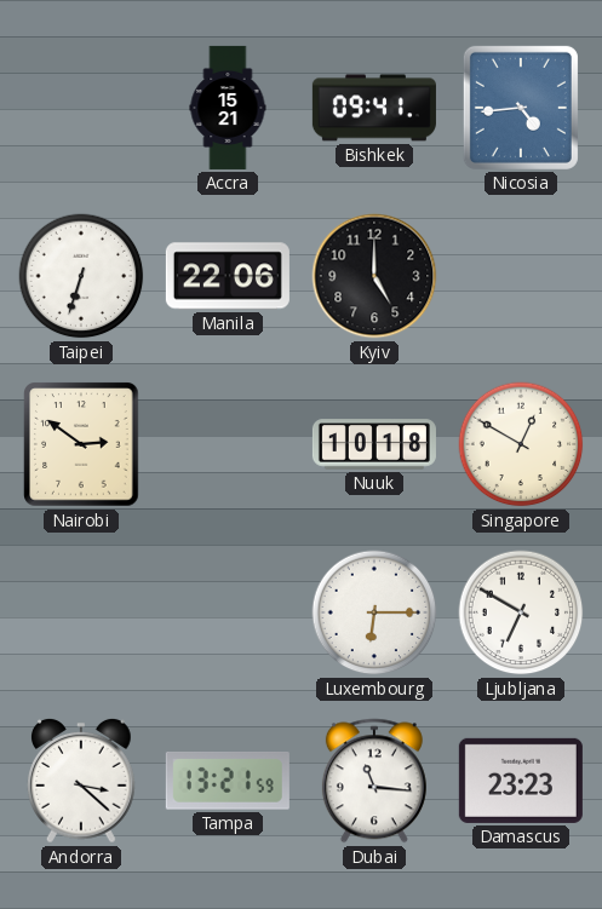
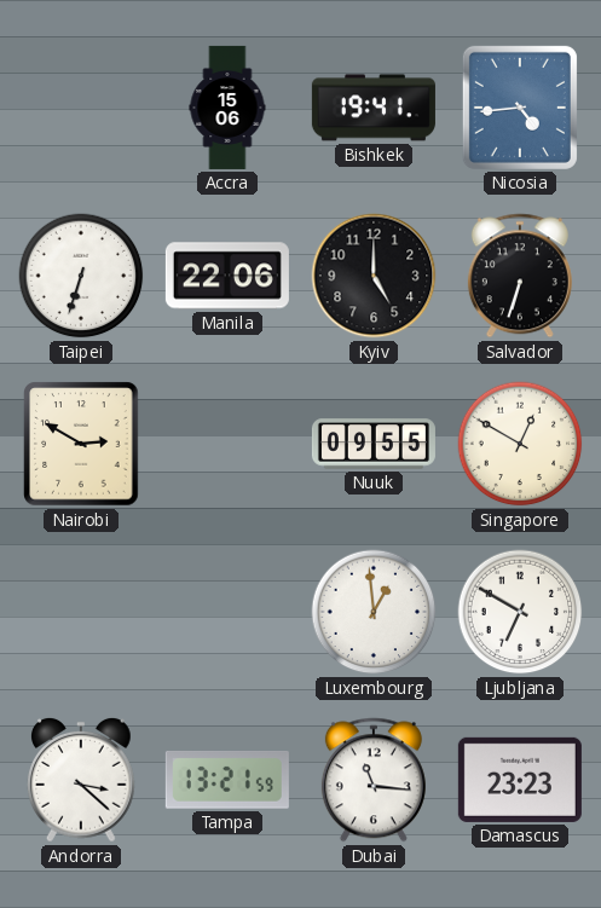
Accra: 15:21 -> 15:06
Bishkek: 09:41 -> 19:41
Salvador: none -> 6:33
Nairobi: 2:51 -> 2:50
Nuuk: 10:18 -> 09:55
Luxembourg: 6:15 -> 12:59
